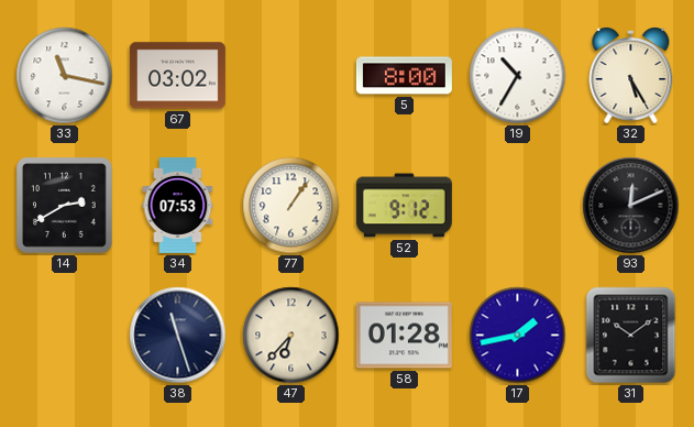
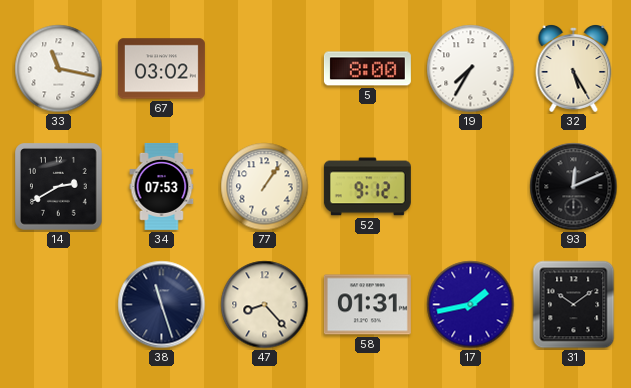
19: 10:35 -> 7:35
47: 6:37 -> 8:23
58: 01:28 -> 01:31
